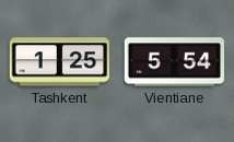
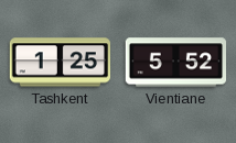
Vientiane: 5:54 -> 5:52
